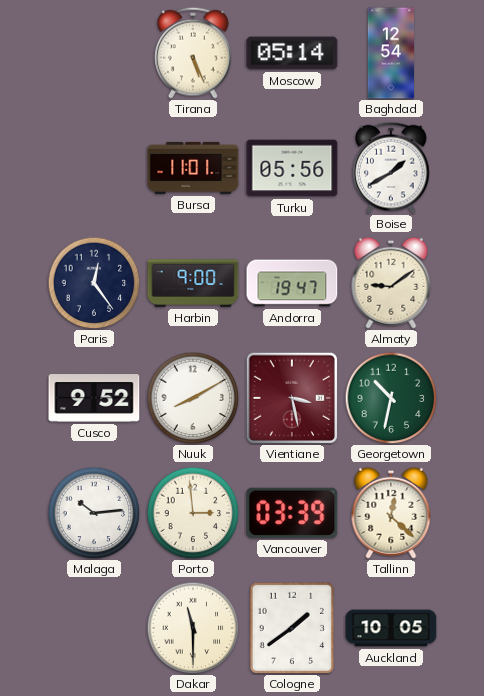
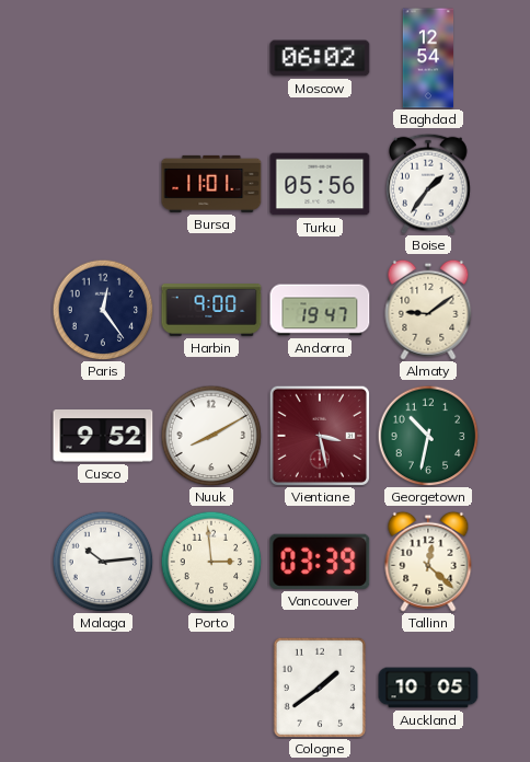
Tirana: 5:26 -> none
Moscow: 05:14 -> 06:02
Boise: 1:40 -> 1:36
Dakar: 11:30 -> none
